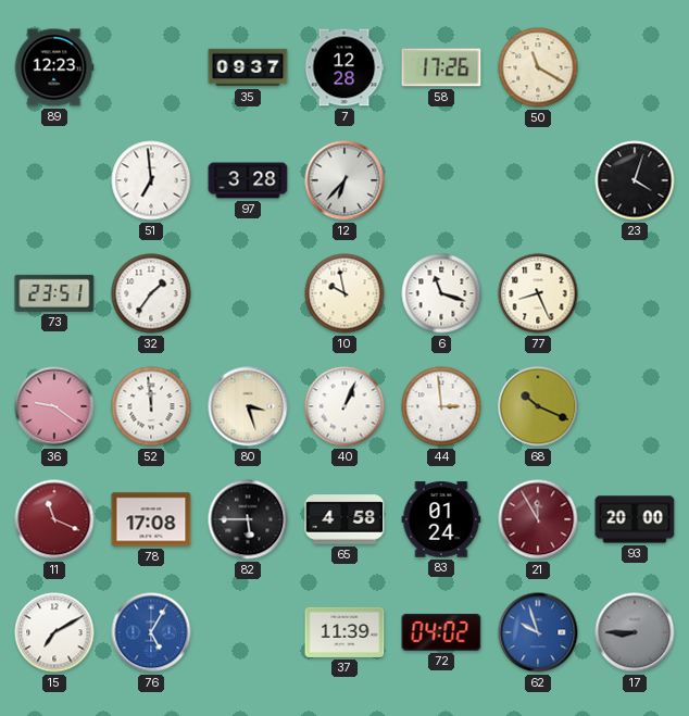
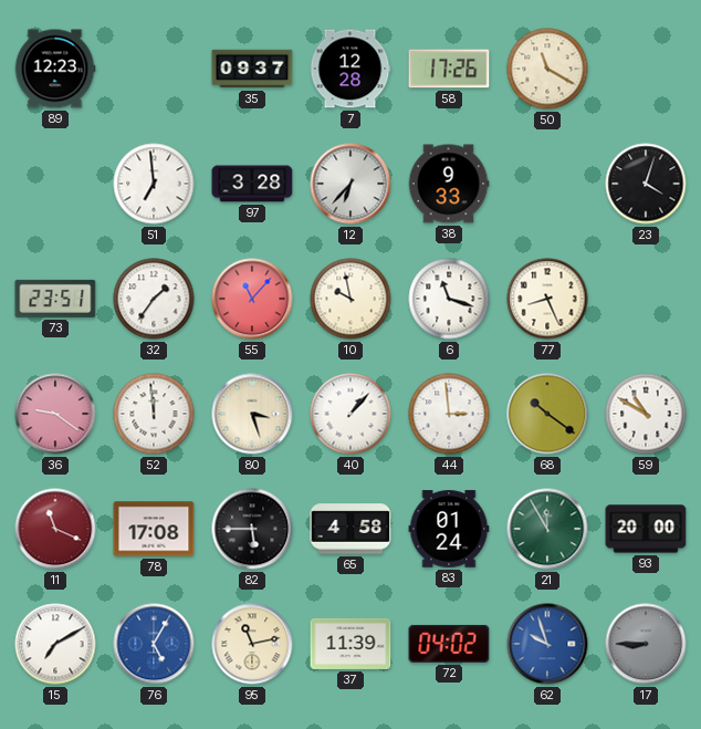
38: none -> 9:33
55: none -> 11:07
40: 1:04 -> 1:07
68: 10:19 -> 10:21
59: none -> 10:50
21 dial: burgundy -> green
95: none -> 11:13
